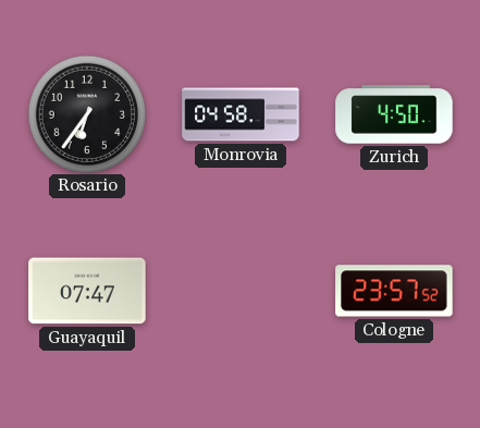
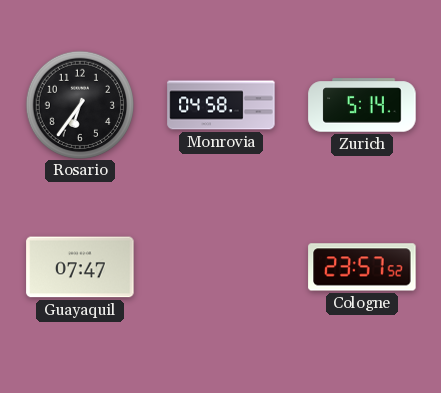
Zurich: 4:50 -> 5:14
